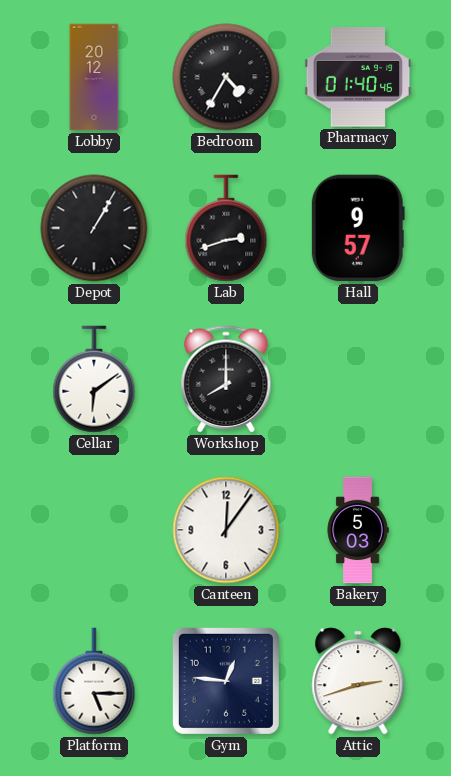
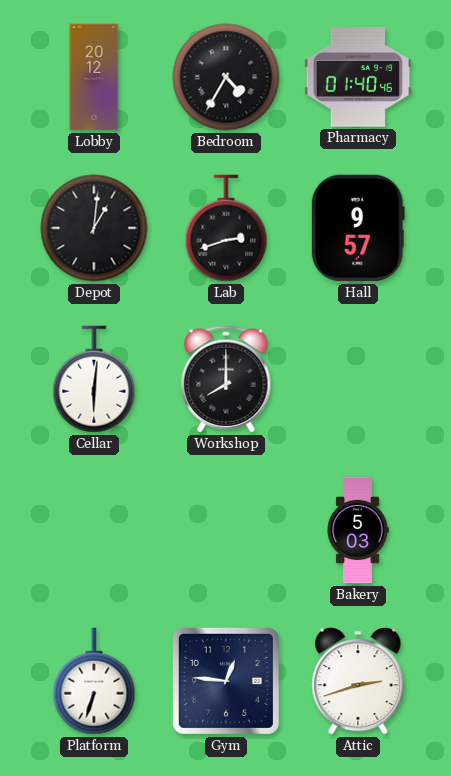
Depot: 1:05 -> 1:01
Cellar: 6:09 -> 6:01
Canteen: 12:06 -> none
Platform: 5:15 -> 6:33
